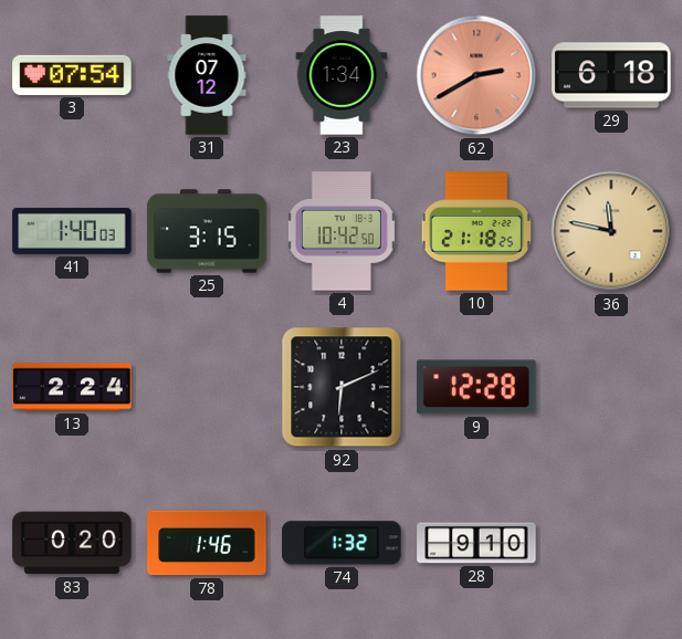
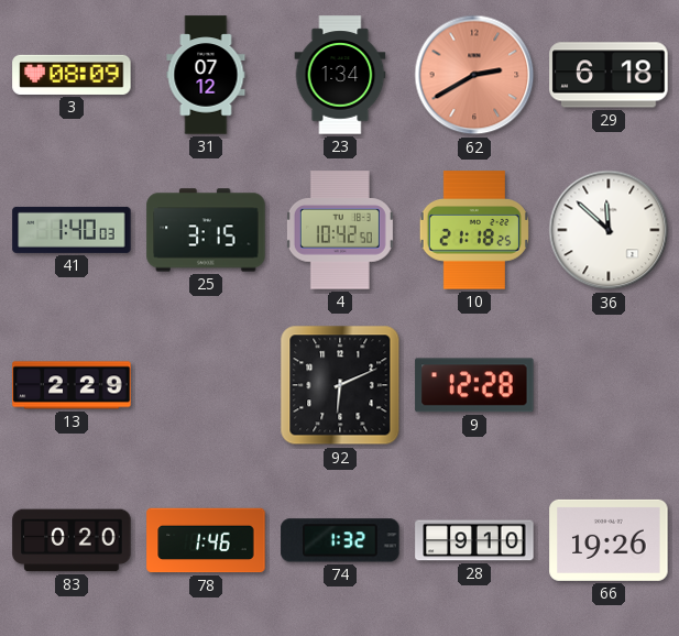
3: 07:54 -> 08:09
36: 11:47 -> 11:52
36 dial: champagne -> white
13: 2:24 -> 2:29
66: none -> 19:26
